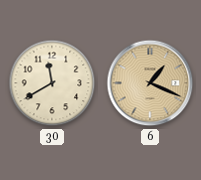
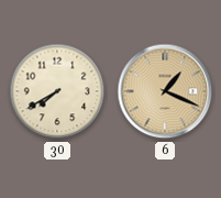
30: 11:40 -> 7:40
